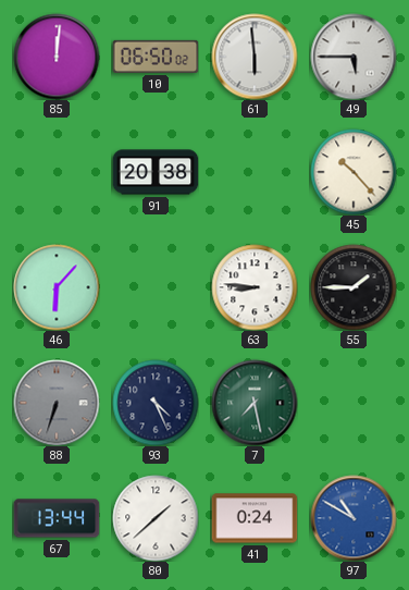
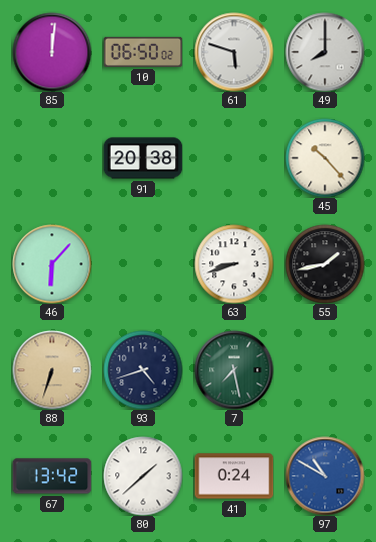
61: 5:59 -> 5:48
49: 5:45 -> 8:00
63: 8:46 -> 8:42
55: 1:45 -> 1:43
88 dial: grey -> champagne
93: 4:26 -> 4:42
67: 13:44 -> 13:42
